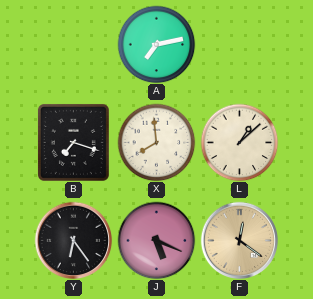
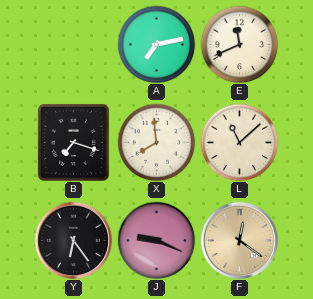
E: none -> 11:41
L: 1:08 -> 11:08
J: 5:19 -> 9:19
